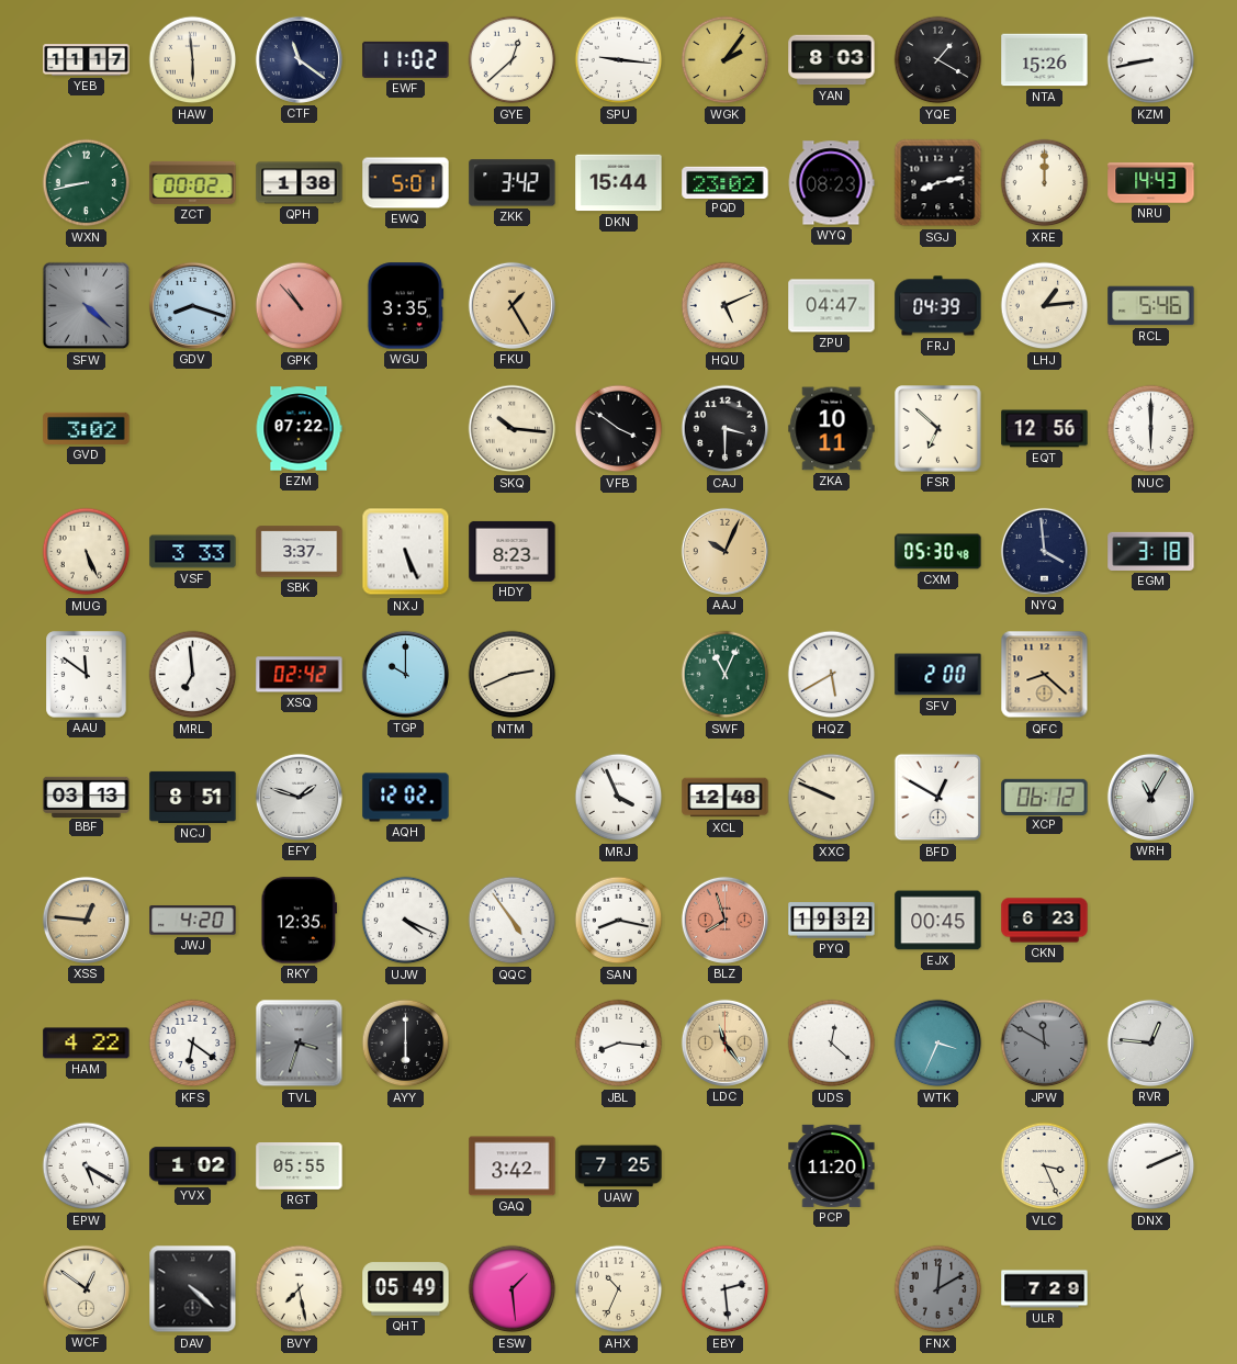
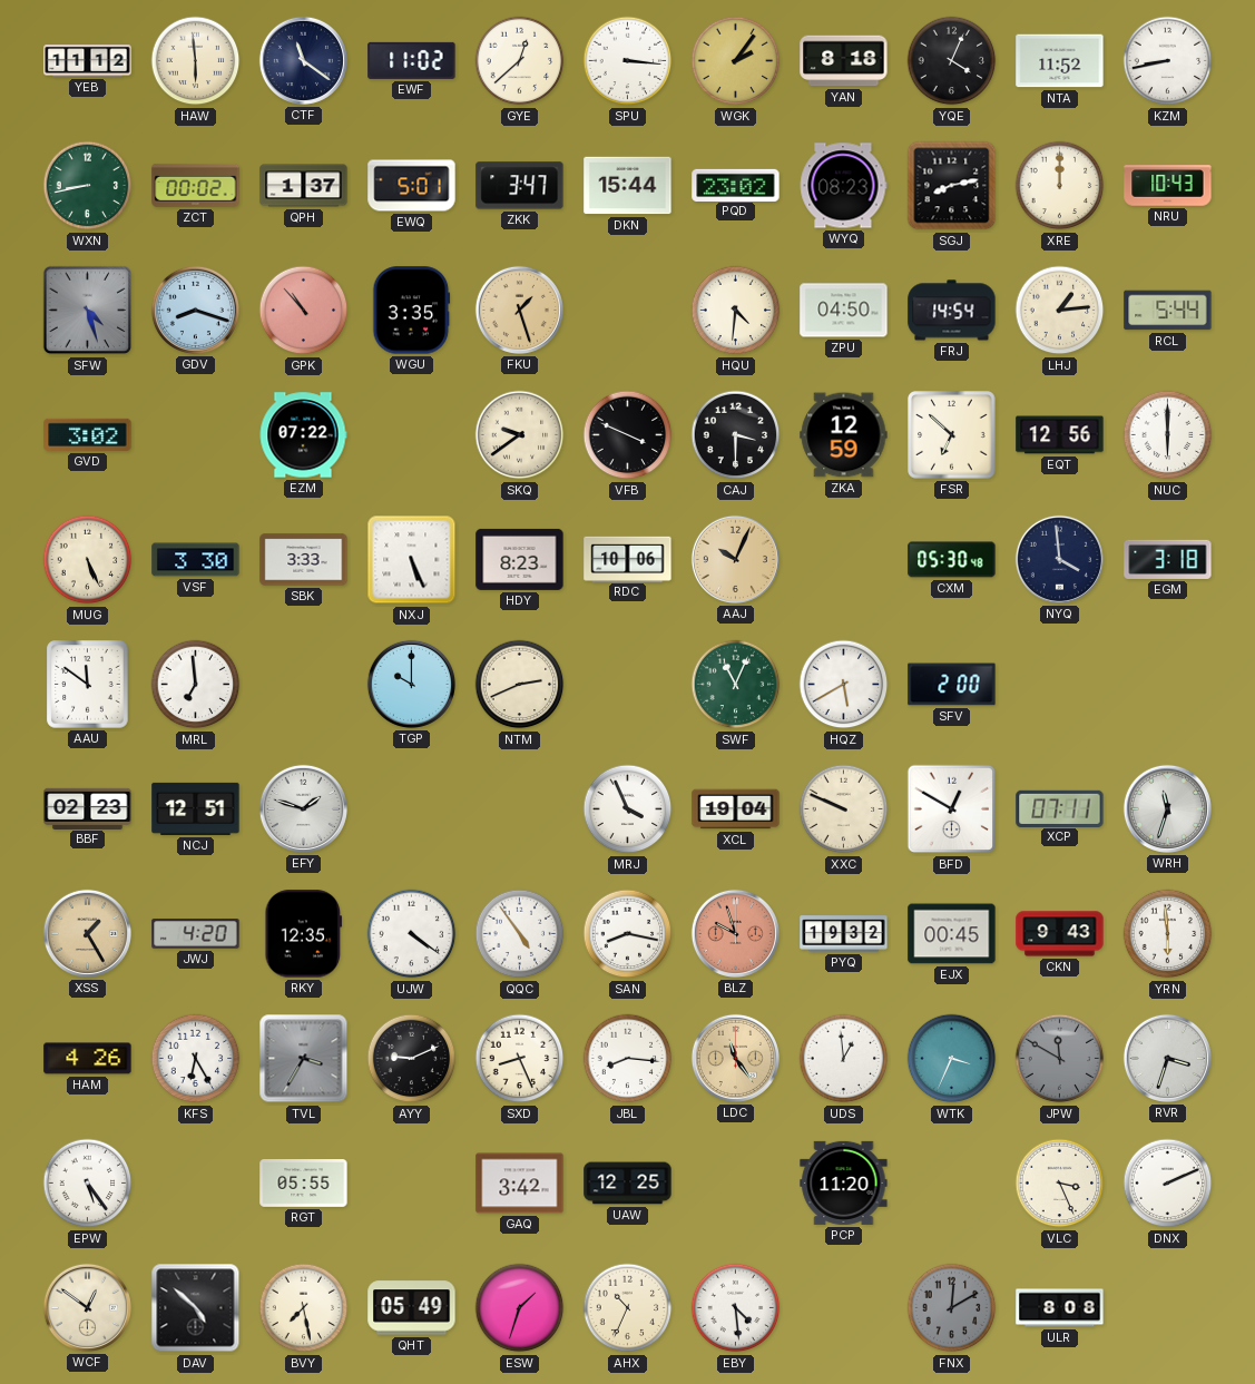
YEB: 11:17 -> 11:12
SPU: 9:16 -> 3:16
YAN: 8:03 -> 8:18
YQE: 1:20 -> 4:04
NTA: 15:26 -> 11:52
QPH: 1:38 -> 1:37
ZKK: 3:42 -> 3:47
NRU: 14:43 -> 10:43
SFW: 4:22 -> 4:27
FKU: 1:25 -> 1:27
HQU: 5:11 -> 4:31
ZPU: 04:47 -> 04:50
FRJ: 04:39 -> 14:54
RCL: 5:46 -> 5:44
SKQ: 10:16 -> 9:39
VFB: 3:51 -> 3:49
ZKA: 10:11 -> 12:59
VSF: 3:33 -> 3:30
SBK: 3:37 -> 3:33
RDC: none -> 10:06
XSQ: 02:42 -> none
QFC: 8:22 -> none
BBF: 03:13 -> 02:23
NCJ: 8:51 -> 12:51
AQH: 12:02 -> none
XCL: 12:48 -> 19:04
XCP: 06:12 -> 07:11
WRH: 11:05 -> 11:33
XSS: 12:46 -> 1:25
UJW: 4:19 -> 4:21
BLZ: 7:57 -> 9:57
CKN: 6:23 -> 9:43
YRN: none -> 5:59
HAM: 4:22 -> 4:26
KFS: 6:21 -> 6:25
TVL: 3:33 -> 3:35
AYY: 6:00 -> 9:11
SXD: none -> 8:26
UDS: 12:22 -> 12:59
RVR: 12:46 -> 3:33
EPW: 5:20 -> 5:24
YVX: 1:02 -> none
UAW: 7:25 -> 12:25
DAV: 4:22 -> 4:52
ESW: 1:29 -> 1:33
EBY: 2:29 -> 4:29
ULR: 7:29 -> 8:08
